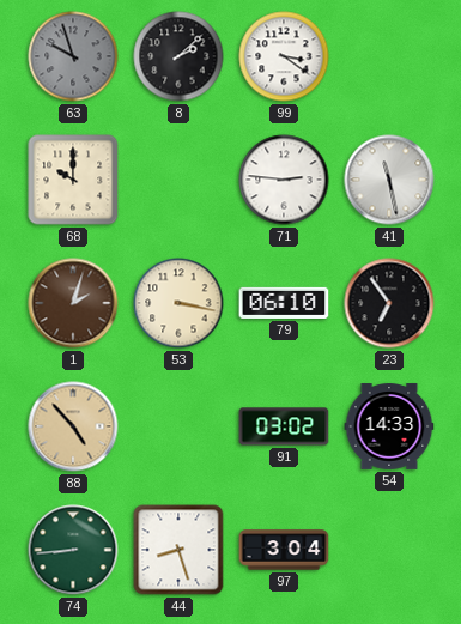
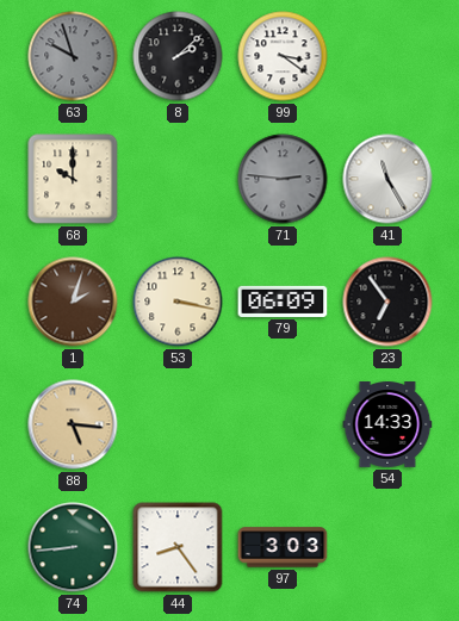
71 dial: white -> grey
41: 11:28 -> 11:25
79: 06:10 -> 06:09
88: 4:53 -> 5:16
91: 03:02 -> none
44: 8:27 -> 8:24
97: 3:04 -> 3:03
